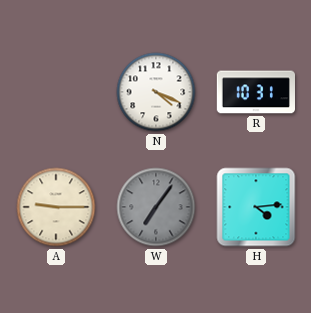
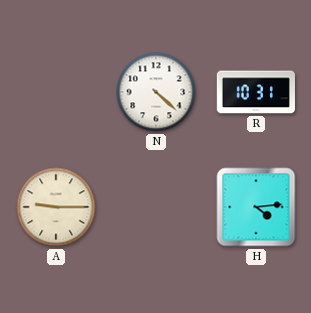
N: 4:19 -> 4:22
W: 7:06 -> none
